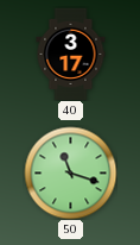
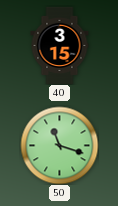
40: 3:17 -> 3:15
